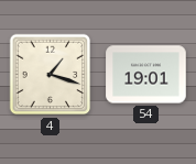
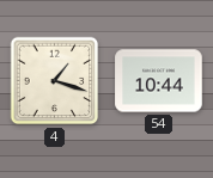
54: 19:01 -> 10:44
